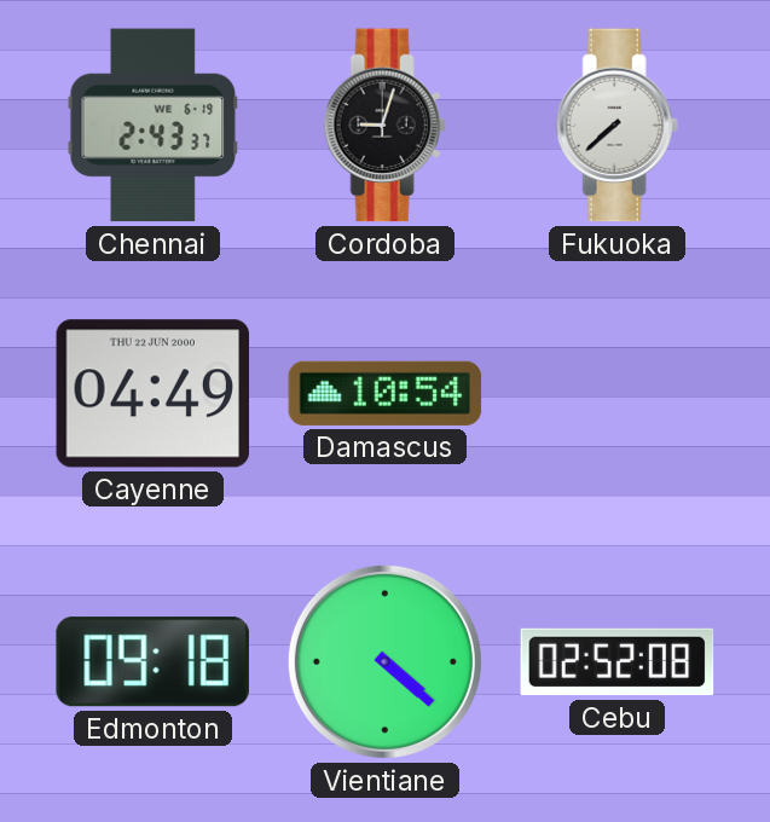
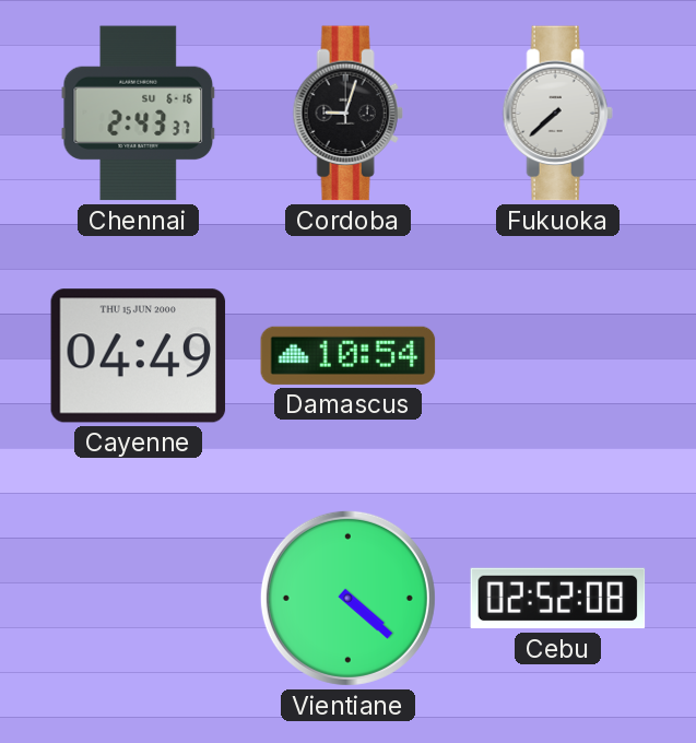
Chennai date: WE 6-19 -> SU 6-16
Cayenne date: THU 22 JUN 2000 -> THU 15 JUN 2000
Edmonton: 09:18 -> none
